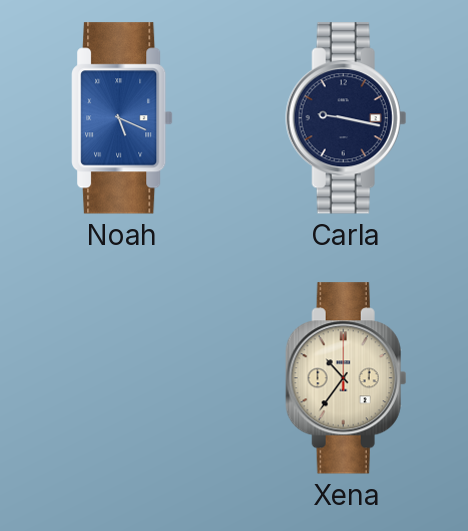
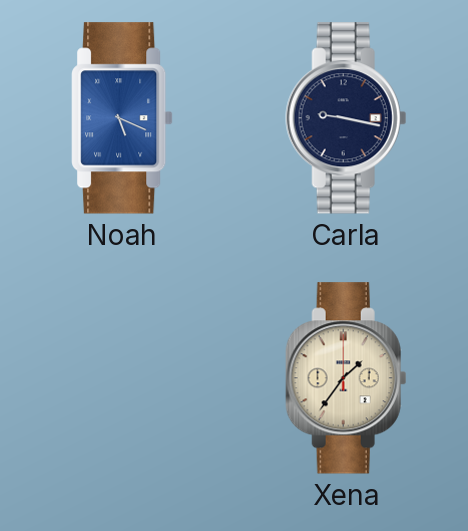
Xena: 10:36 -> 1:36
